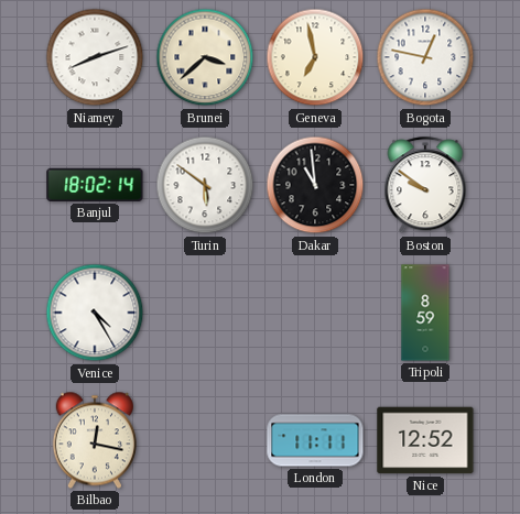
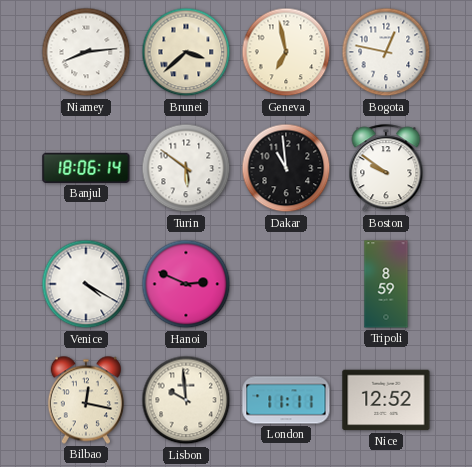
Niamey: 8:12 -> 8:14
Banjul: 18:02 -> 18:06
Venice: 4:25 -> 4:20
Hanoi: none -> 2:49
Lisbon: none -> 9:59
